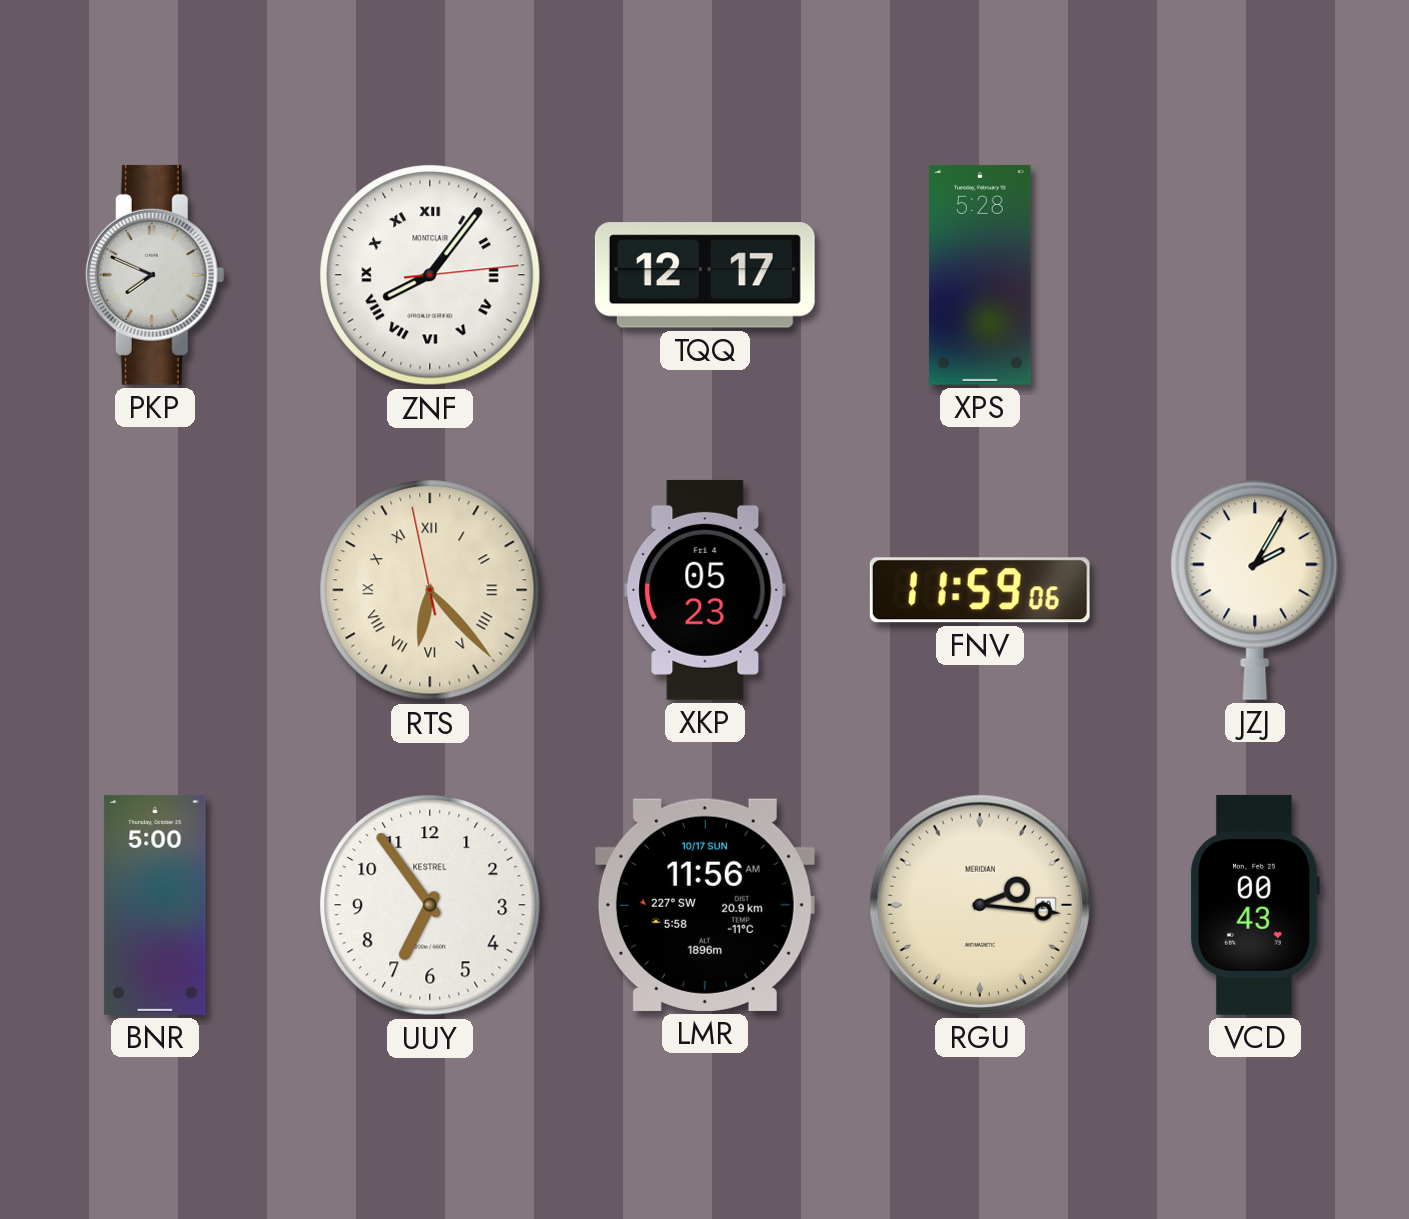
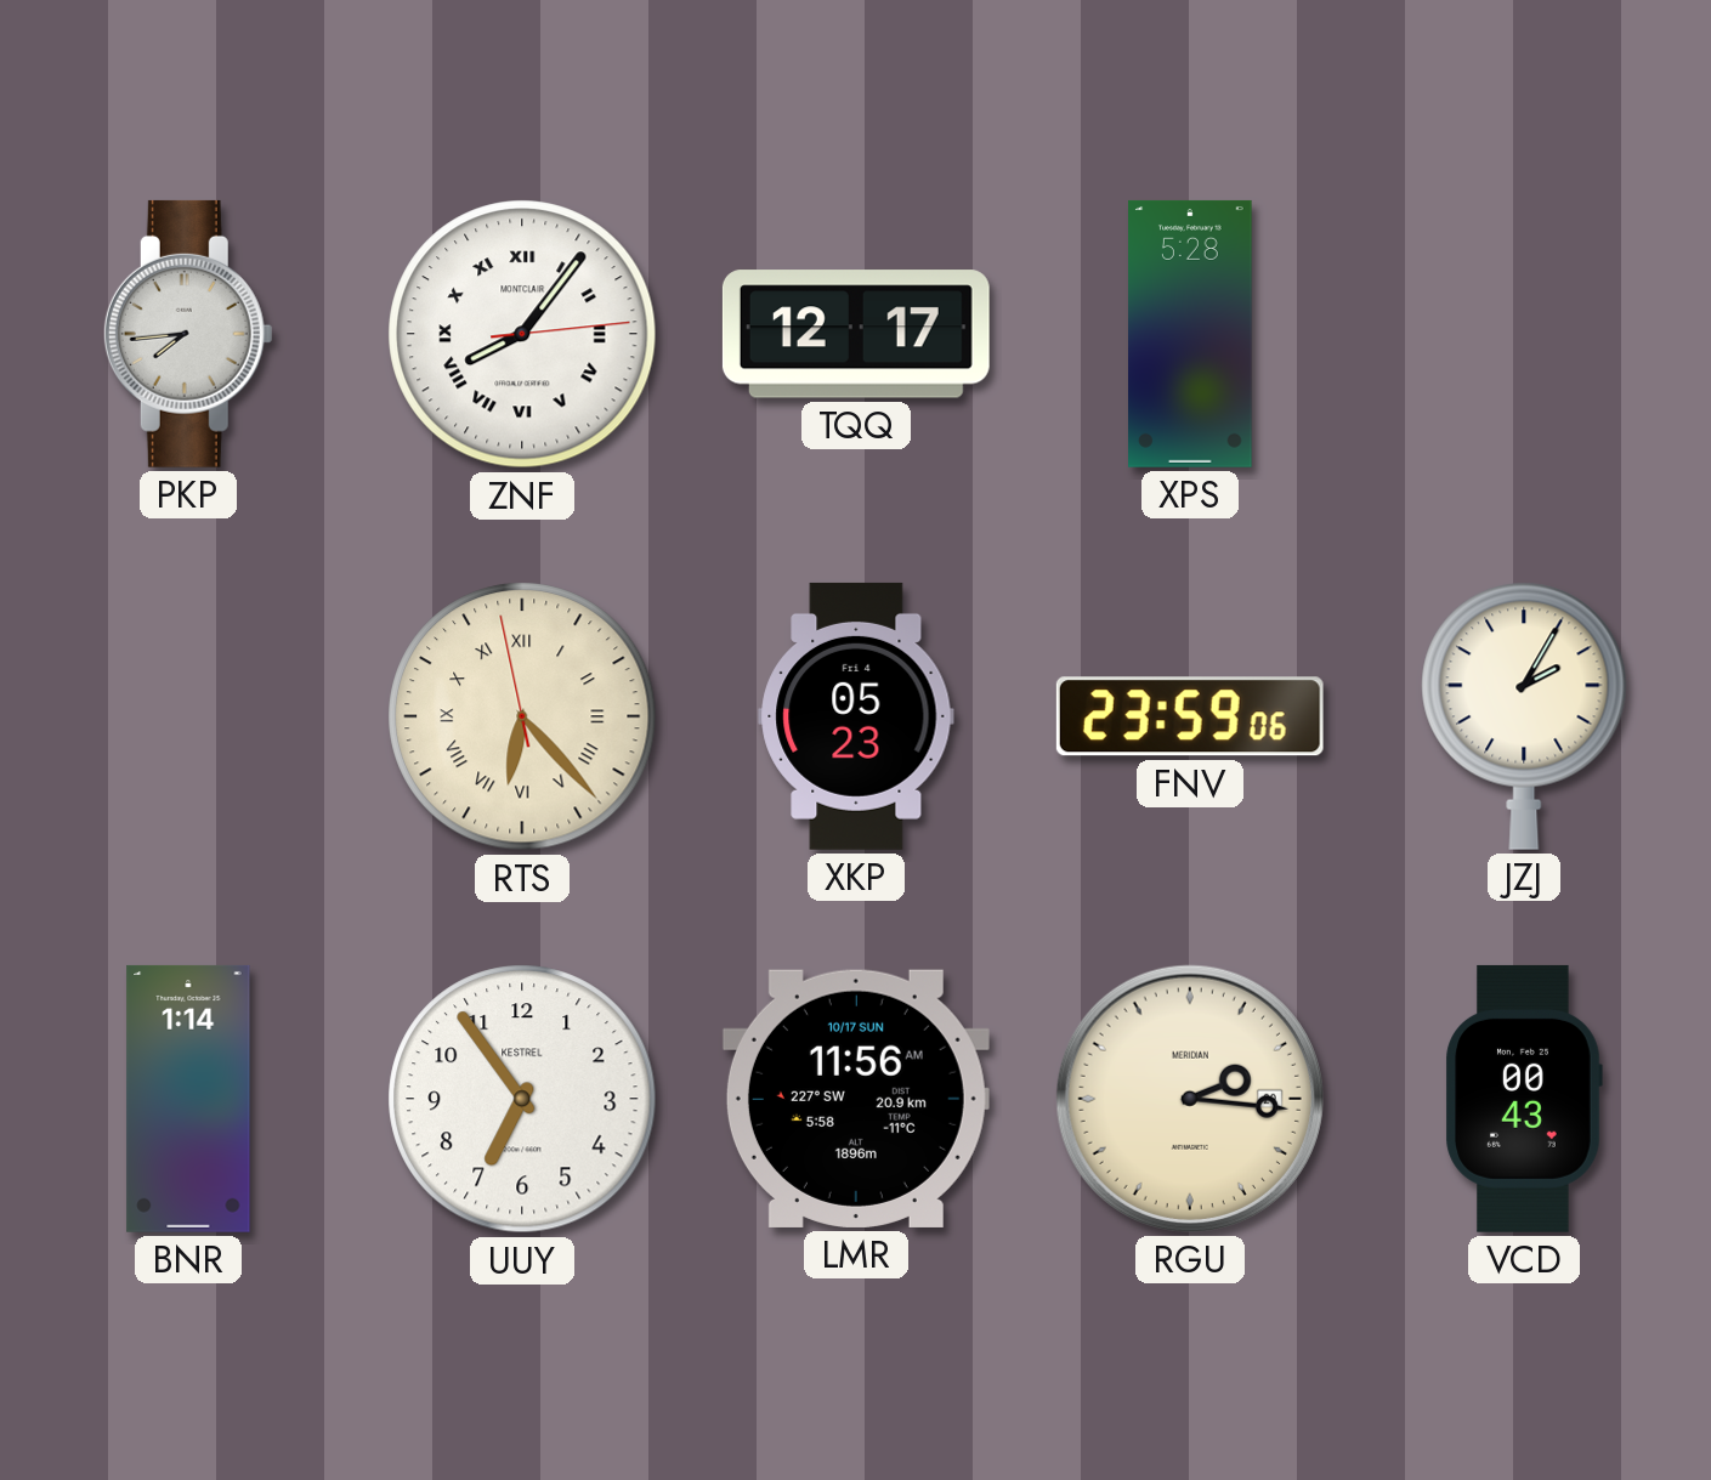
PKP: 7:49 -> 7:44
FNV: 11:59 -> 23:59
BNR: 5:00 -> 1:14
